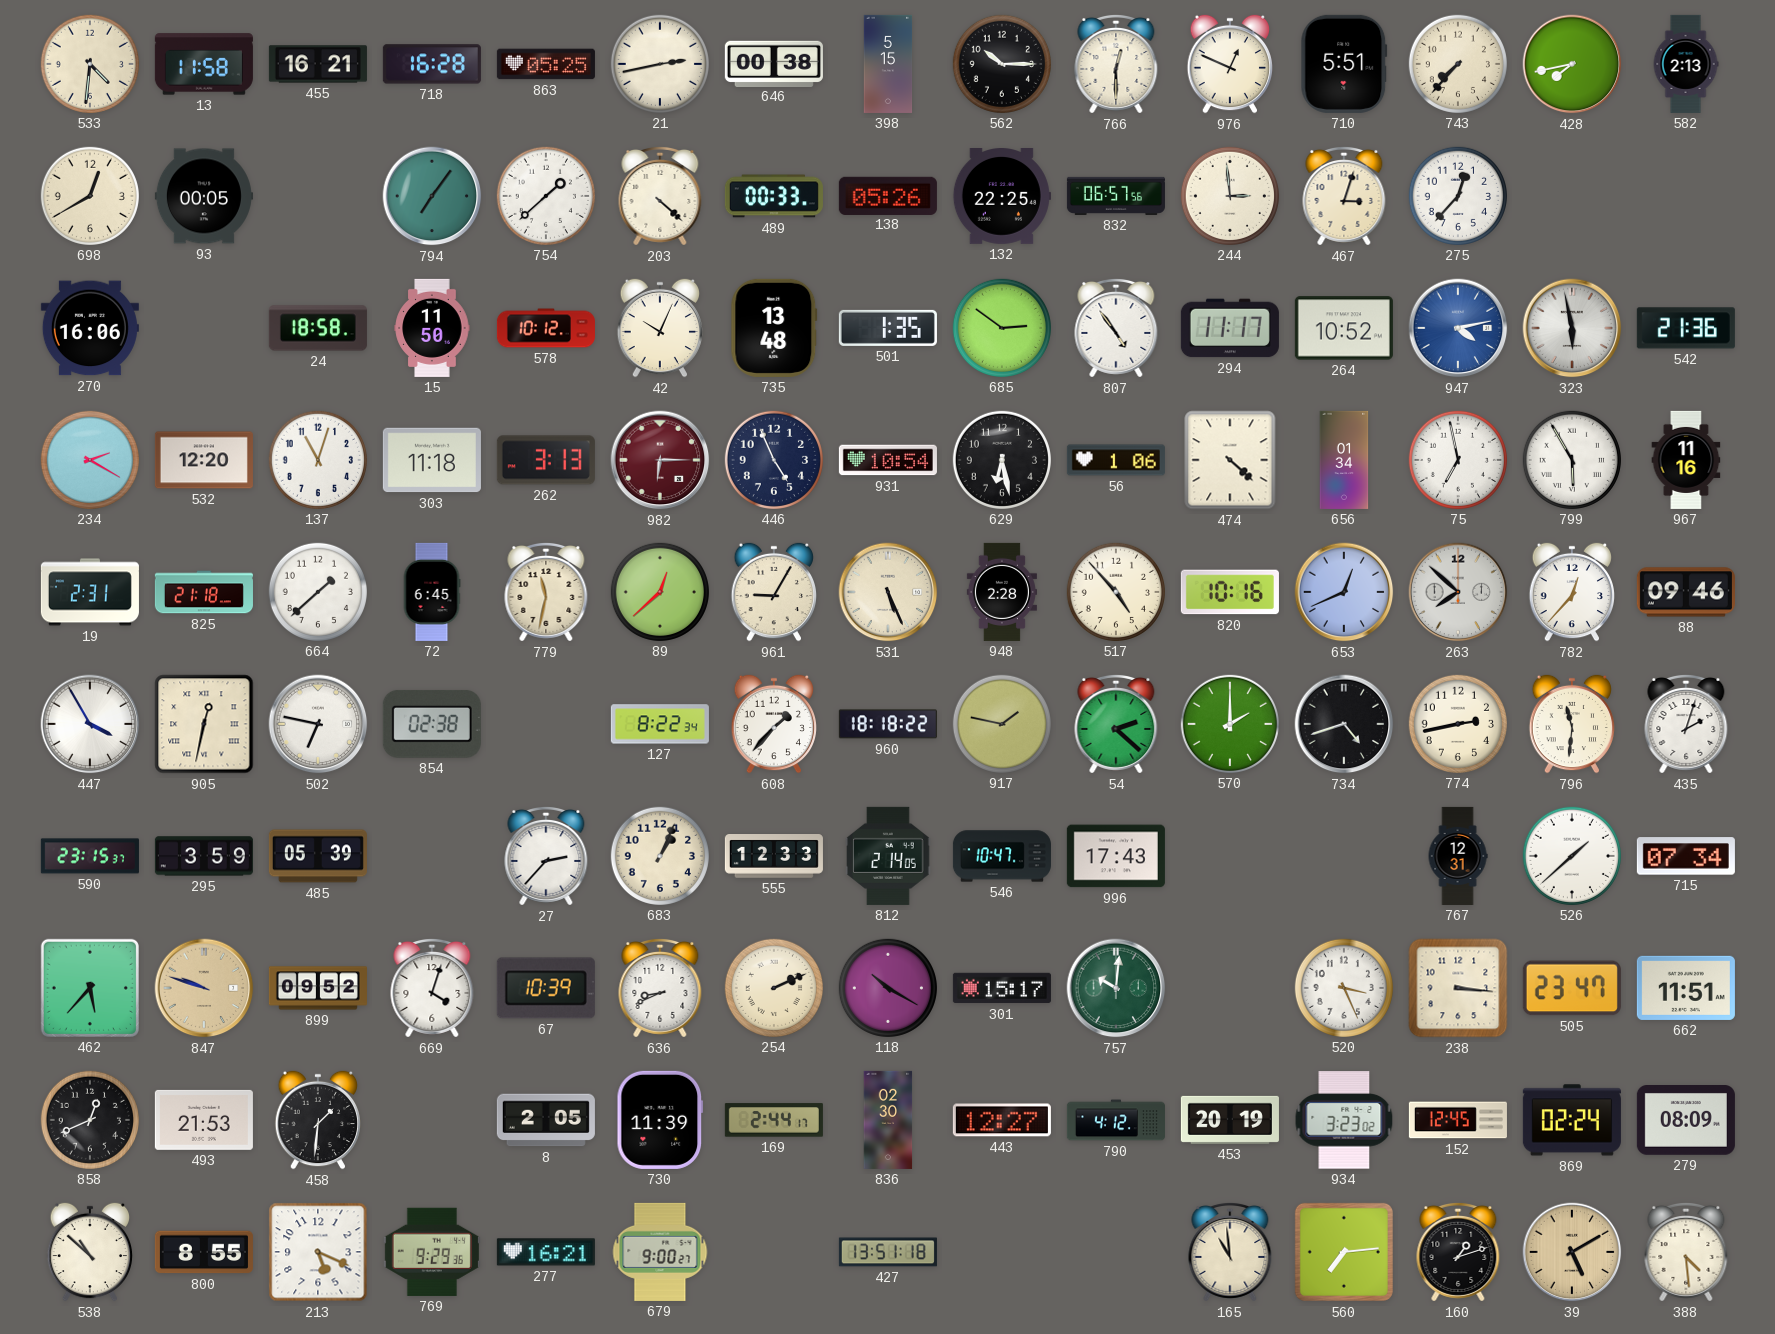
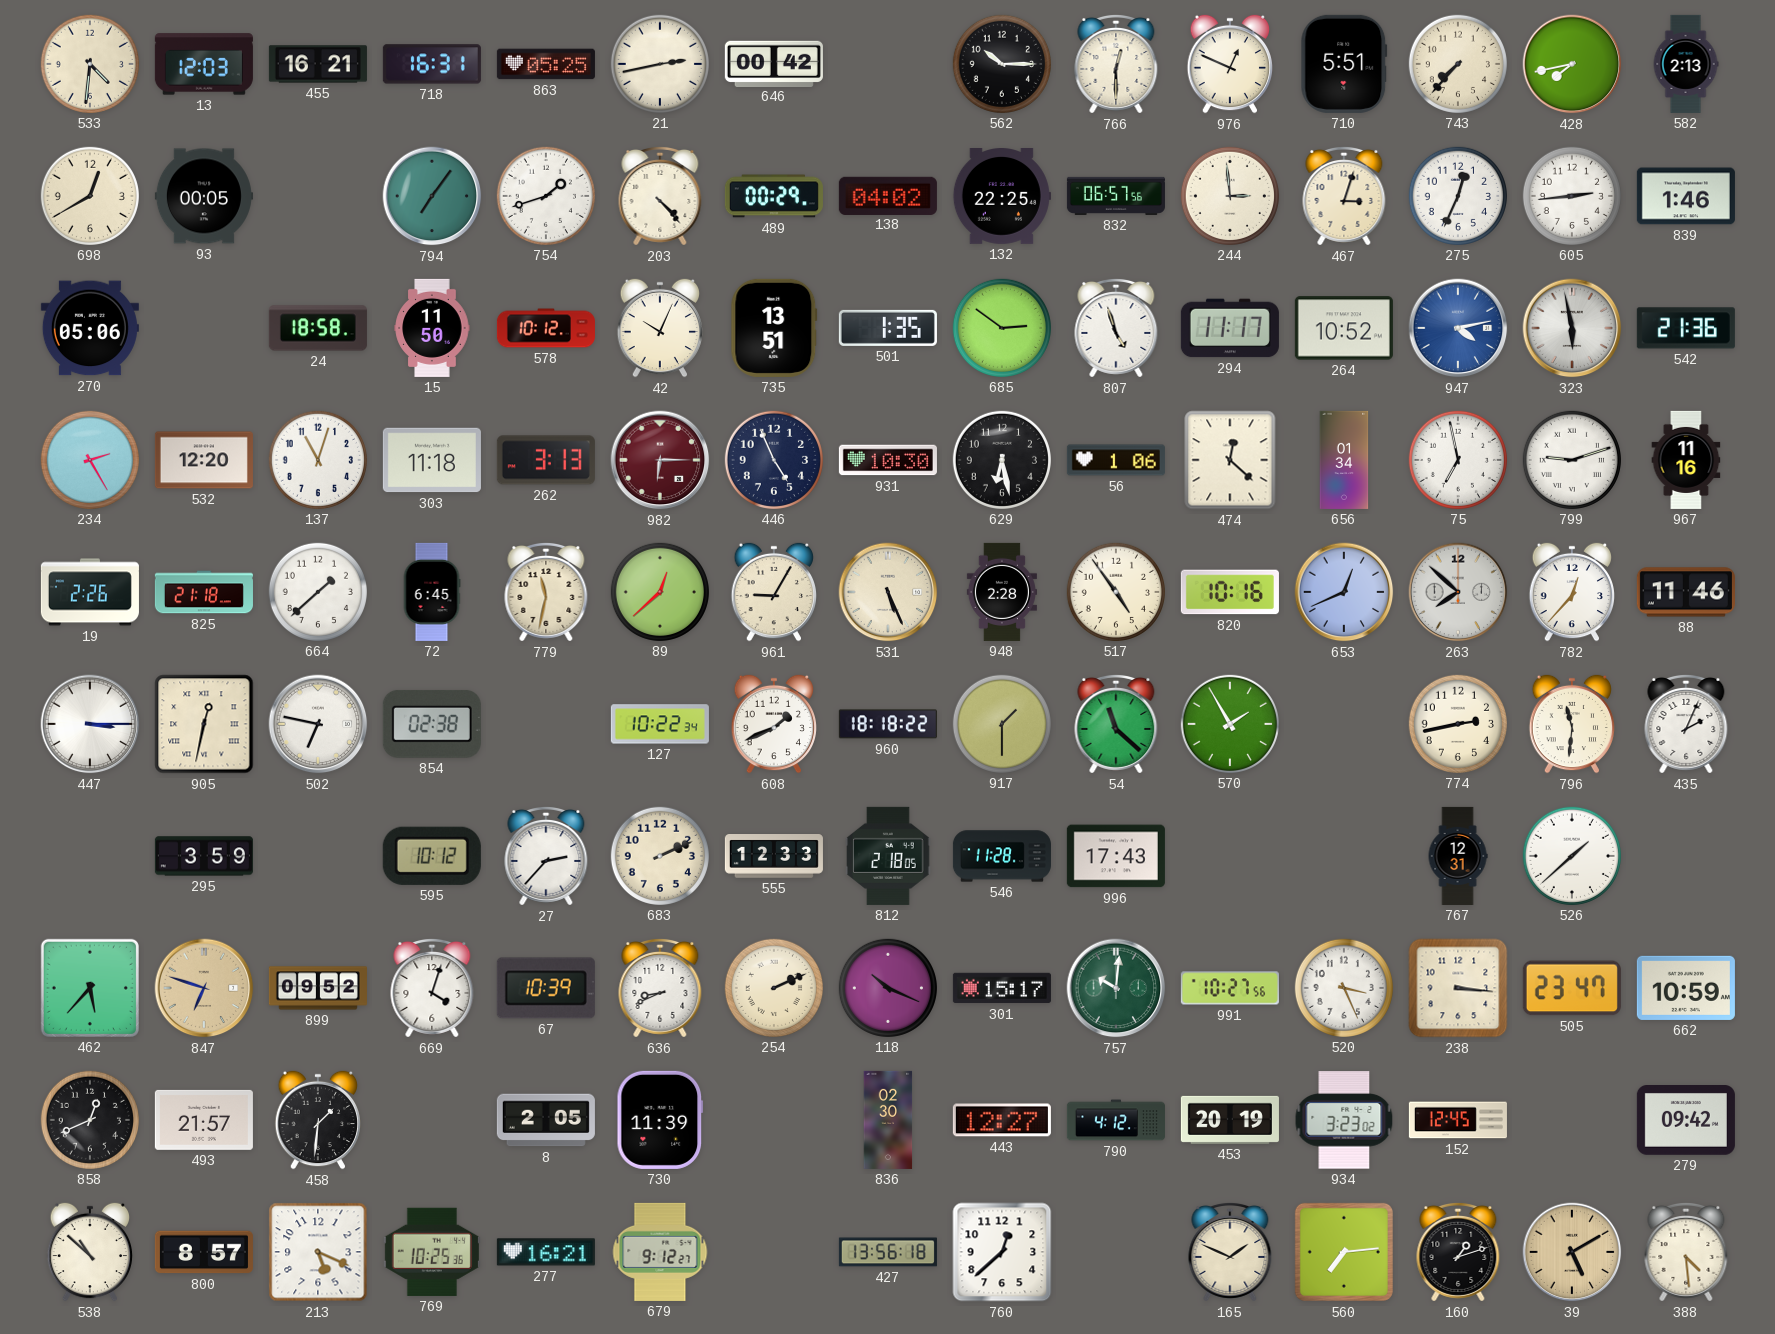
13: 11:58 -> 12:03
718: 16:28 -> 16:31
646: 00:38 -> 00:42
398: 5:15 -> none
754: 1:38 -> 1:42
203: 4:22 -> 4:23
489: 00:33 -> 00:29
138: 05:26 -> 04:02
275: 12:37 -> 12:34
605: none -> 2:44
839: none -> 1:46
270: 16:06 -> 05:06
735: 13:48 -> 13:51
807: 4:54 -> 4:57
234: 2:20 -> 2:25
931: 10:54 -> 10:30
474: 4:22 -> 12:22
799: 5:55 -> 9:12
19: 2:31 -> 2:26
517: 4:53 -> 4:54
88: 09:46 -> 11:46
447: 3:55 -> 3:15
127: 8:22 -> 10:22
608: 1:37 -> 1:41
917: 1:47 -> 1:30
54: 2:22 -> 11:22
570: 2:00 -> 1:55
734: 4:42 -> none
435: 2:03 -> 2:04
590: 23:15 -> none
485: 05:39 -> none
595: none -> 10:12
683: 1:04 -> 2:11
812: 2:14 -> 2:18
546: 10:47 -> 11:28
715: 07:34 -> none
847: 9:48 -> 6:48
118: 10:20 -> 10:19
991: none -> 10:27
662: 11:51 -> 10:59
493: 21:53 -> 21:57
169: 2:44 -> none
869: 02:24 -> none
279: 08:09 -> 09:42
800: 8:55 -> 8:57
769: 9:29 -> 10:25
679: 9:00 -> 9:12
427: 13:51 -> 13:56
760: none -> 12:38
165: 10:59 -> 1:49
